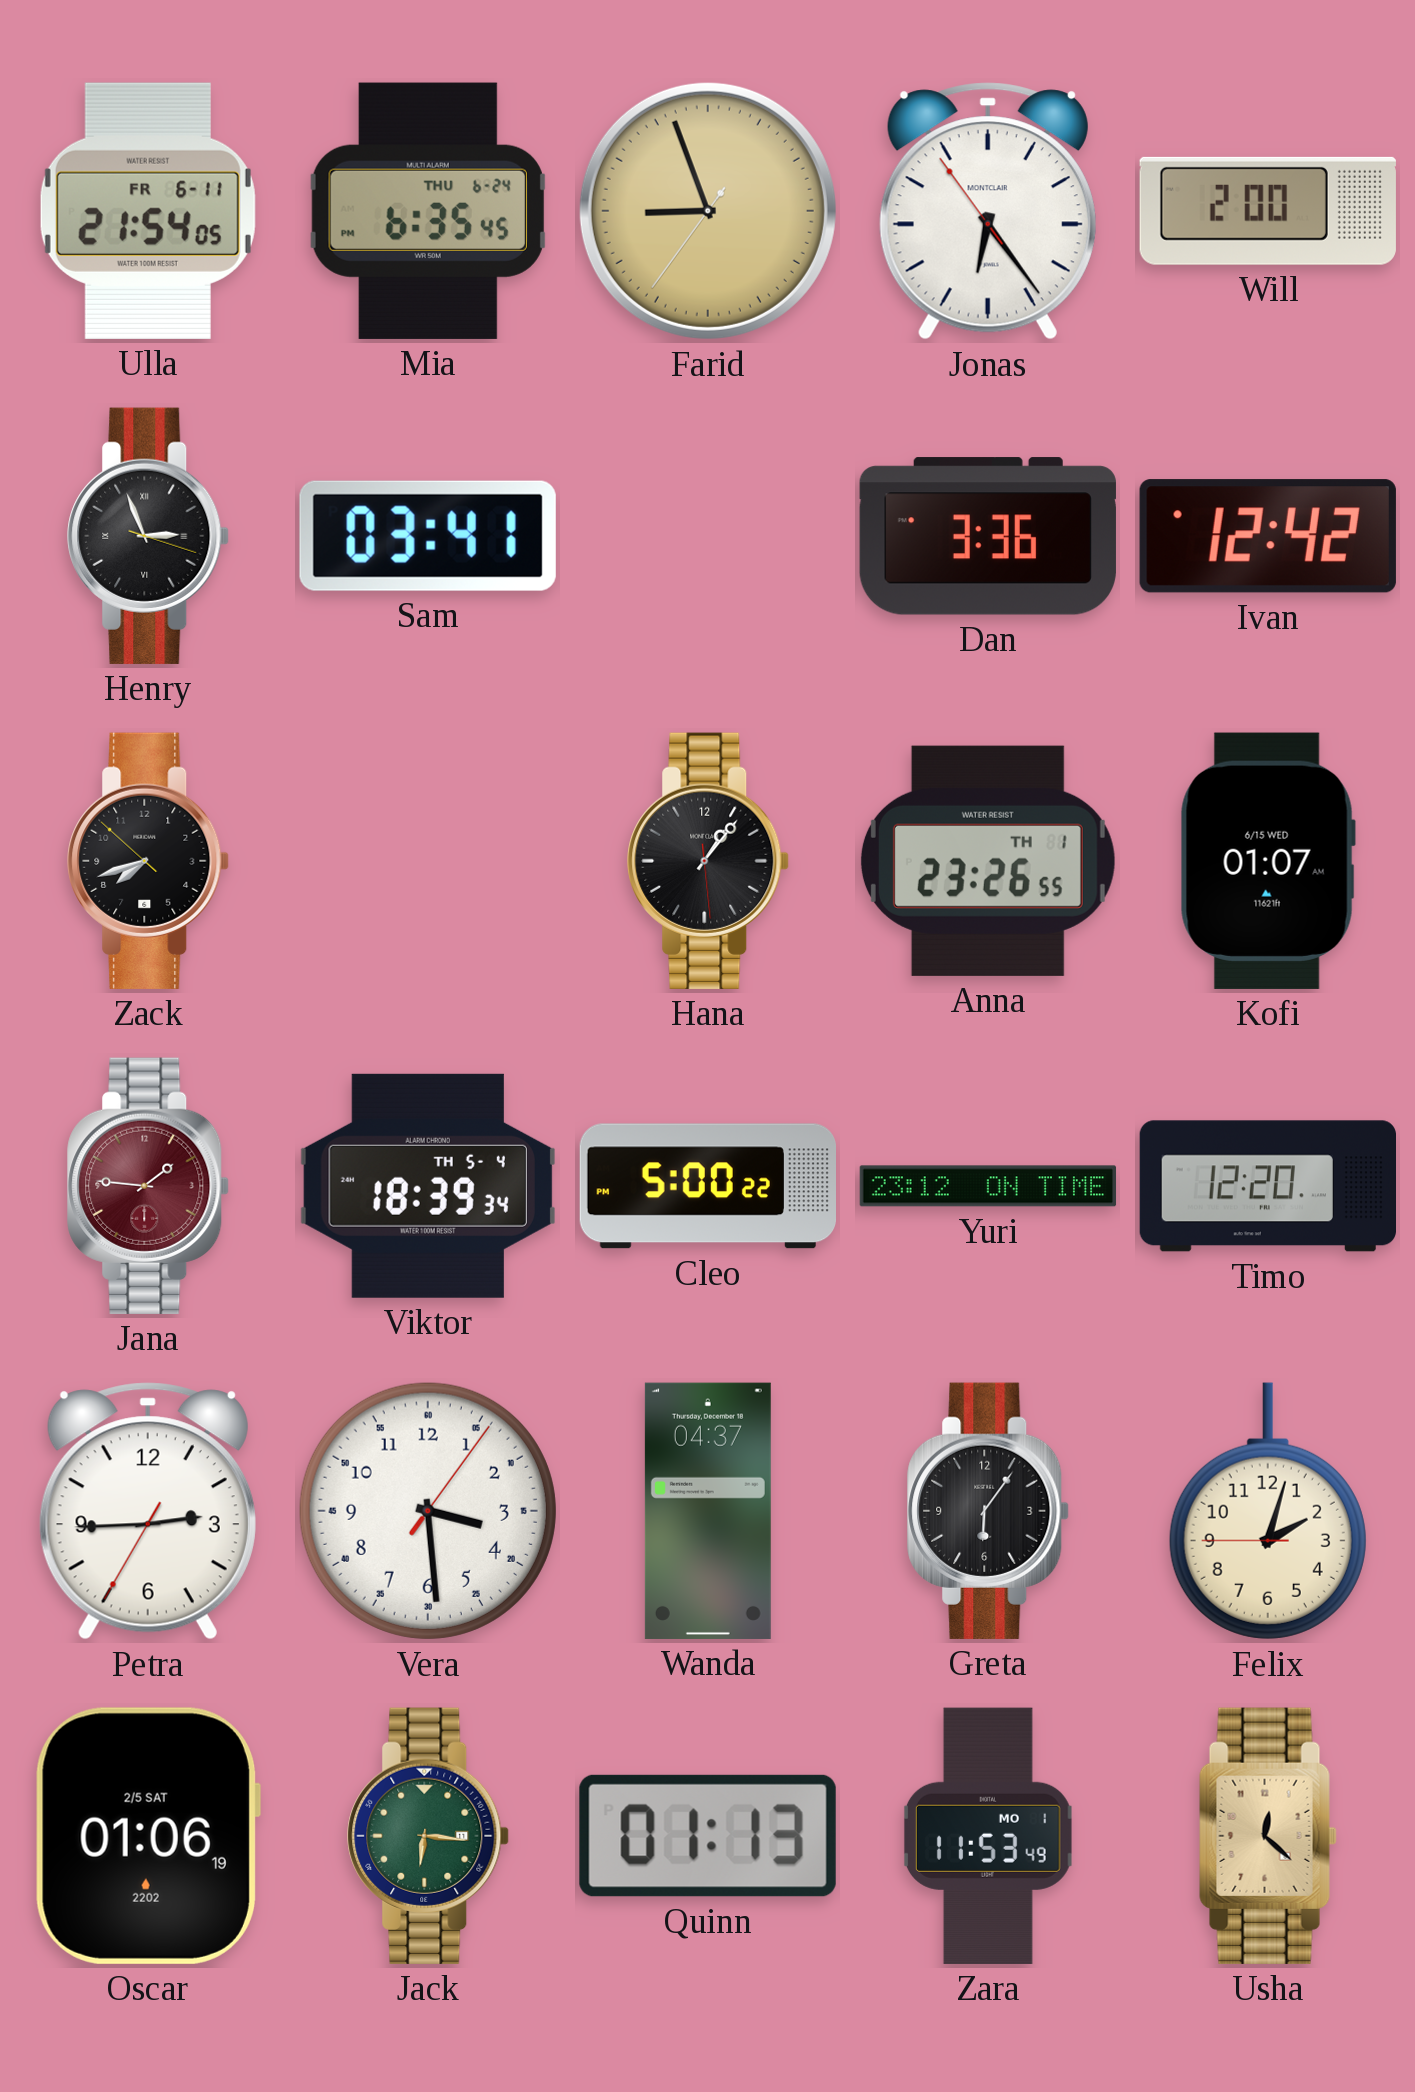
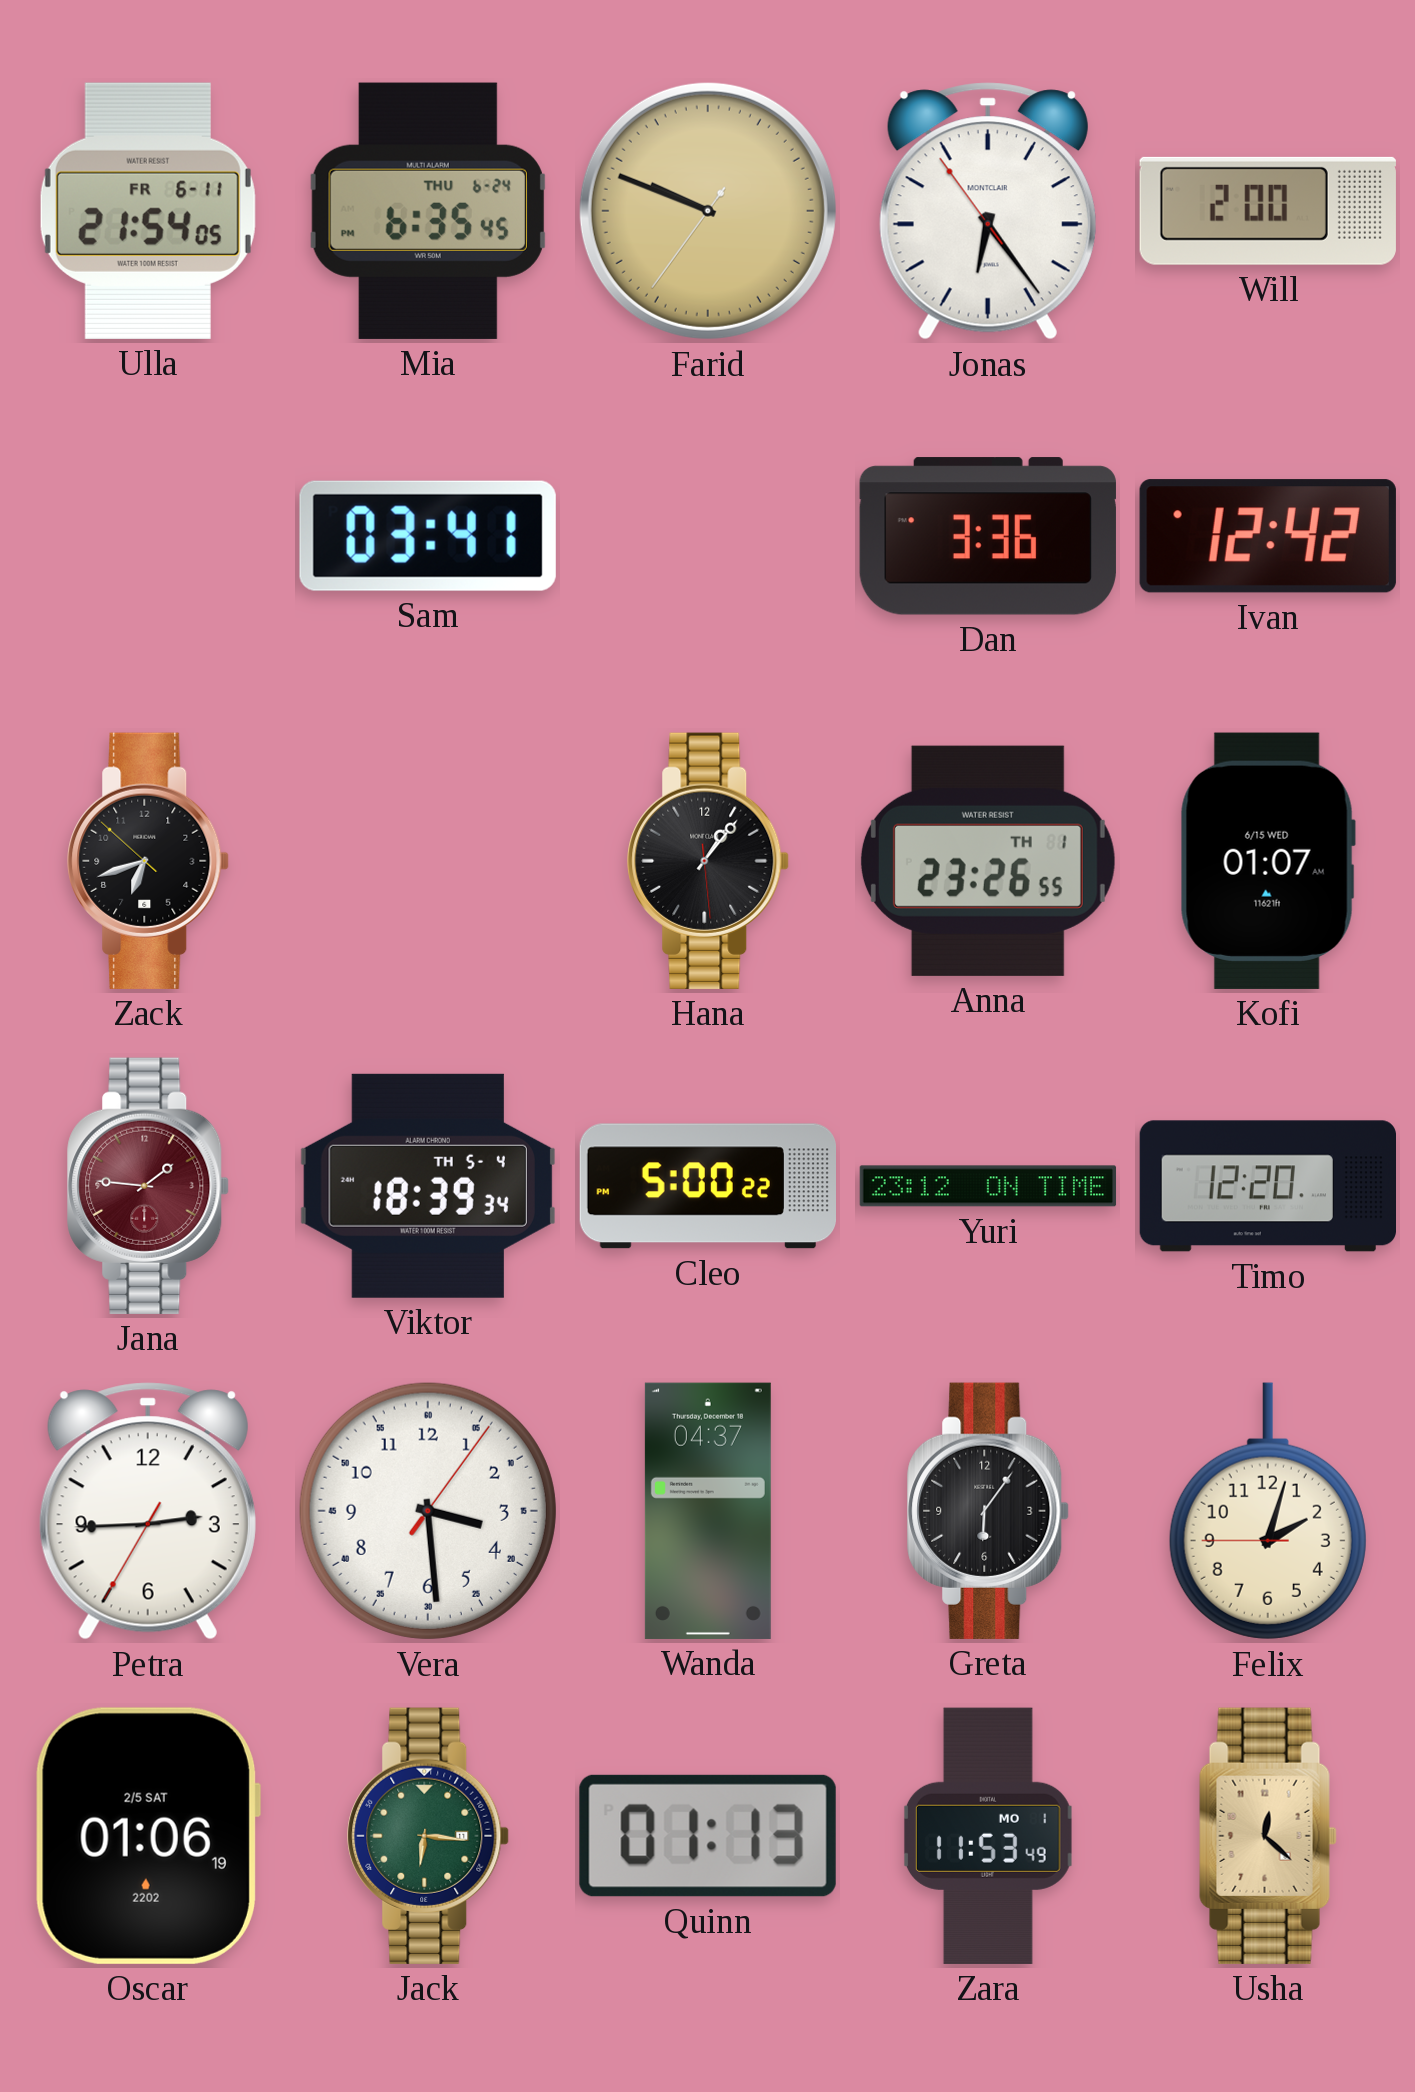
Farid: 8:56 -> 9:48
Henry: 2:56 -> none
Zack: 7:41 -> 6:41
